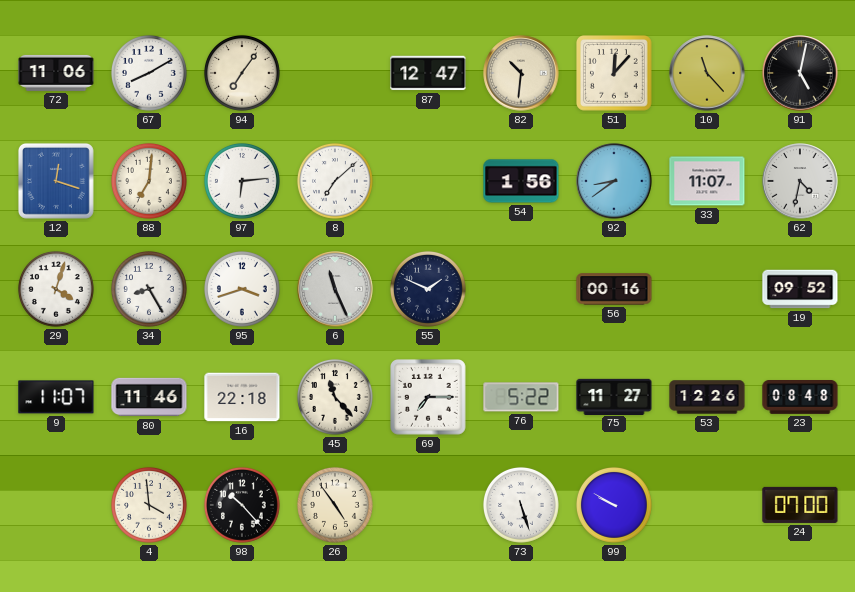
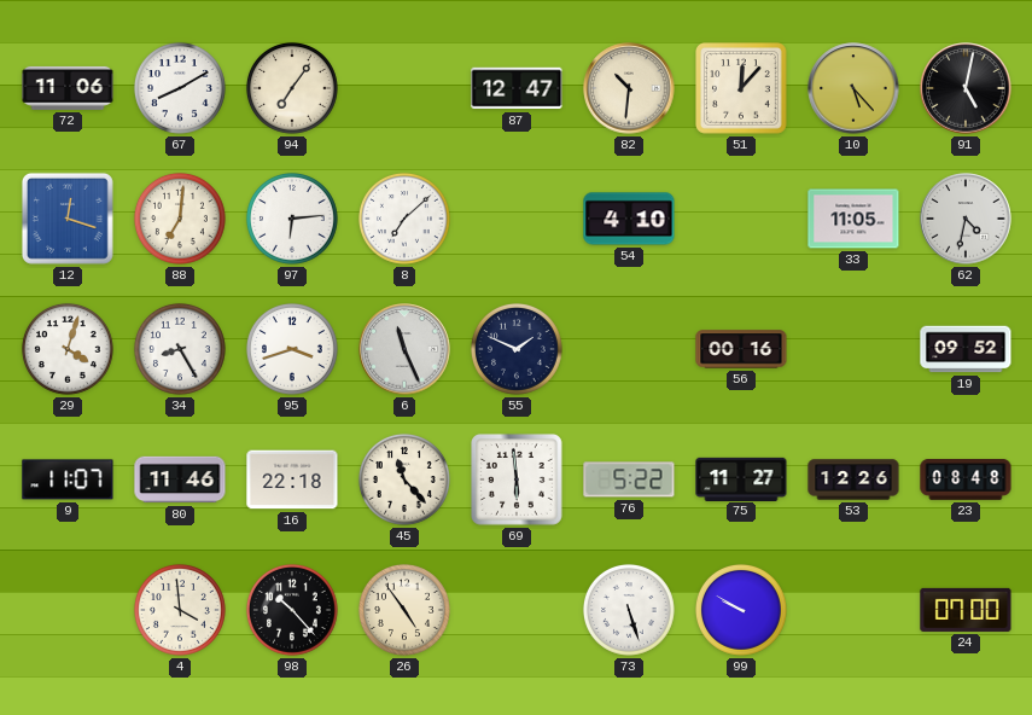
10: 11:23 -> 5:23
54: 1:56 -> 4:10
92: 8:39 -> none
33: 11:07 -> 11:05
69: 7:15 -> 5:59
